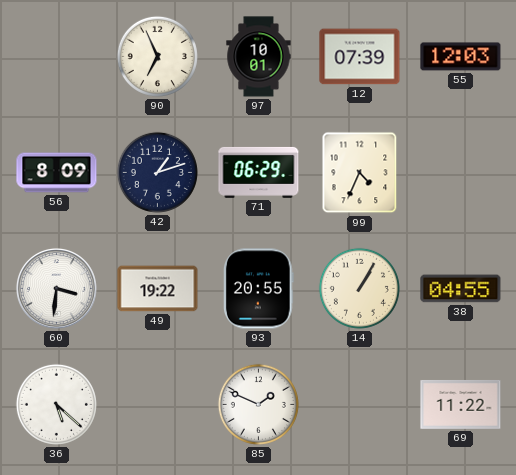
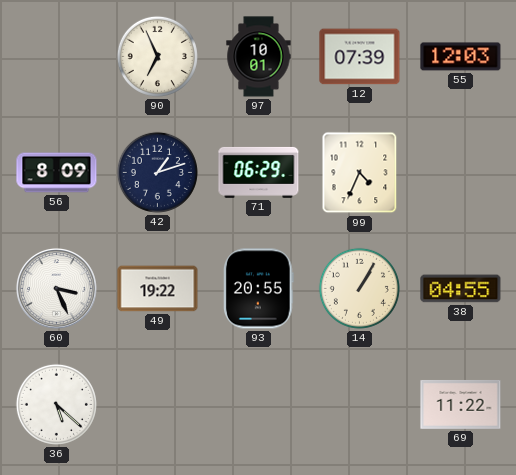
60: 3:31 -> 3:26
85: 1:49 -> none
